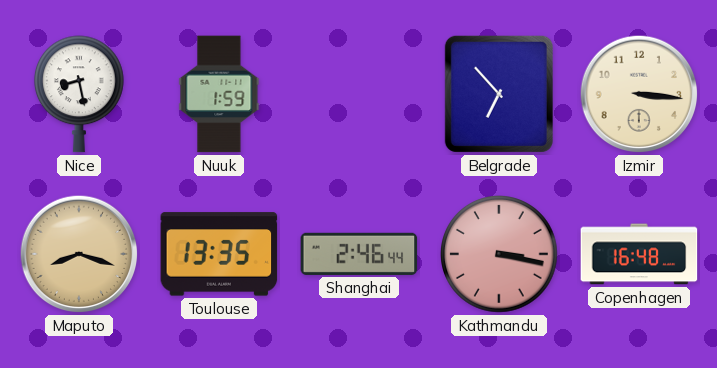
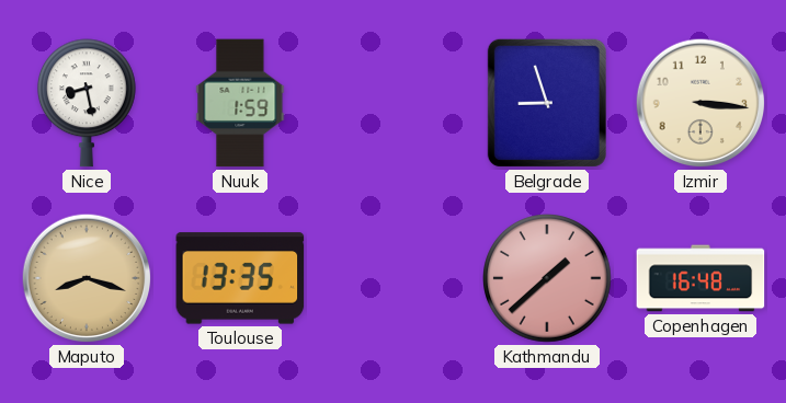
Belgrade: 6:53 -> 8:57
Shanghai: 2:46 -> none
Kathmandu: 3:17 -> 1:38
